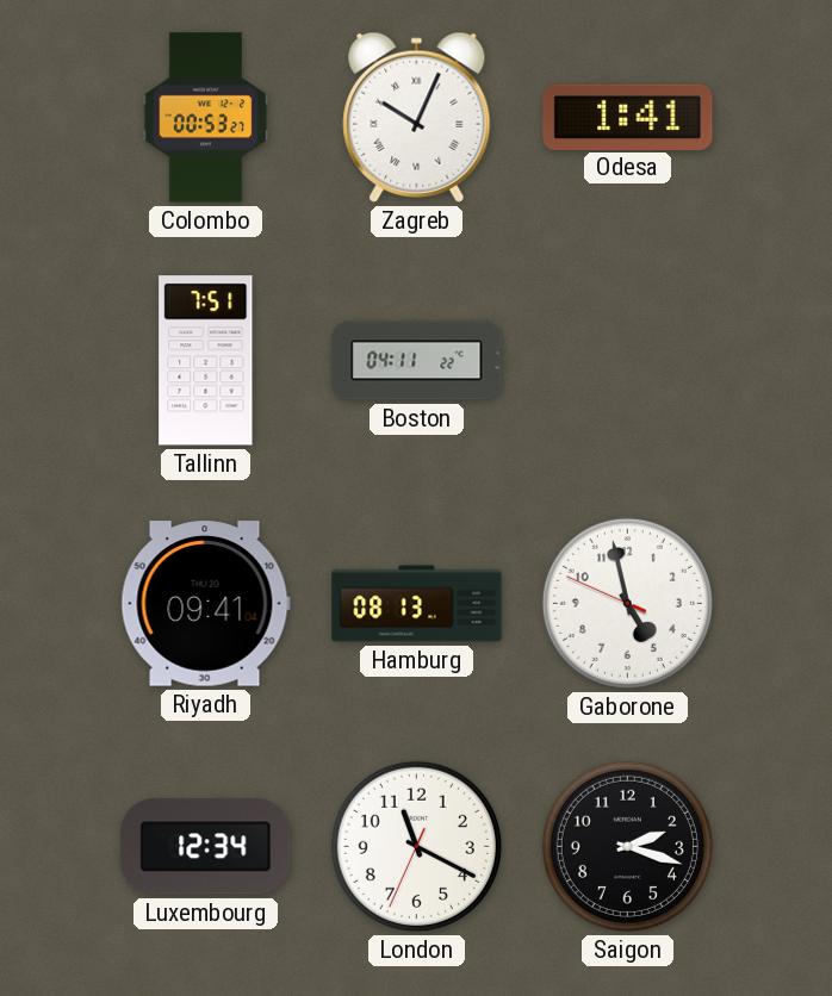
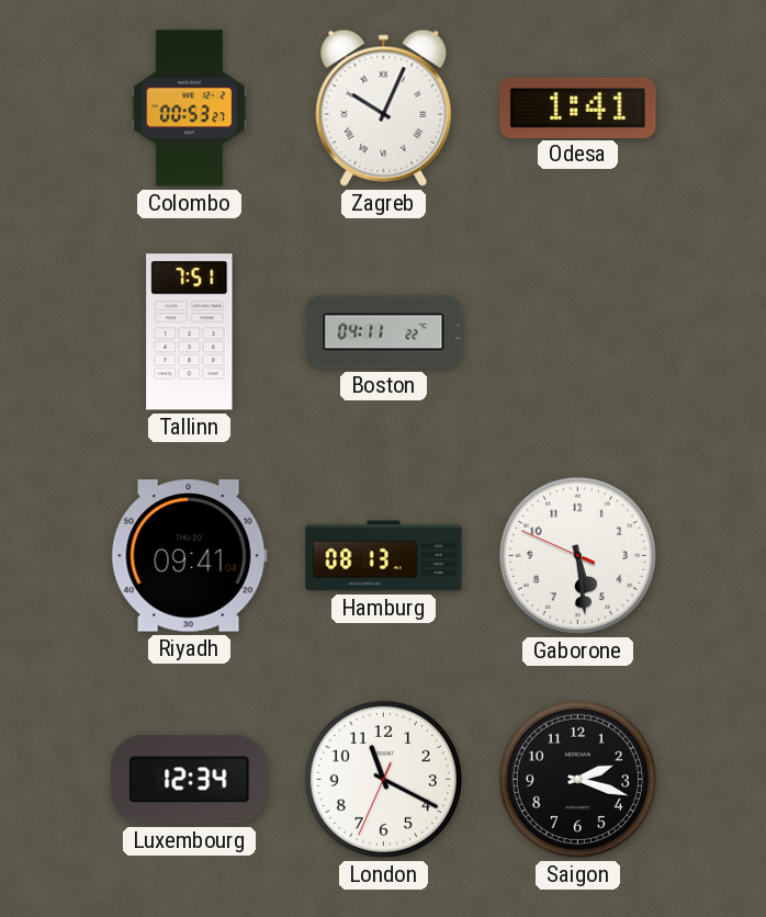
Gaborone: 4:57 -> 5:28
